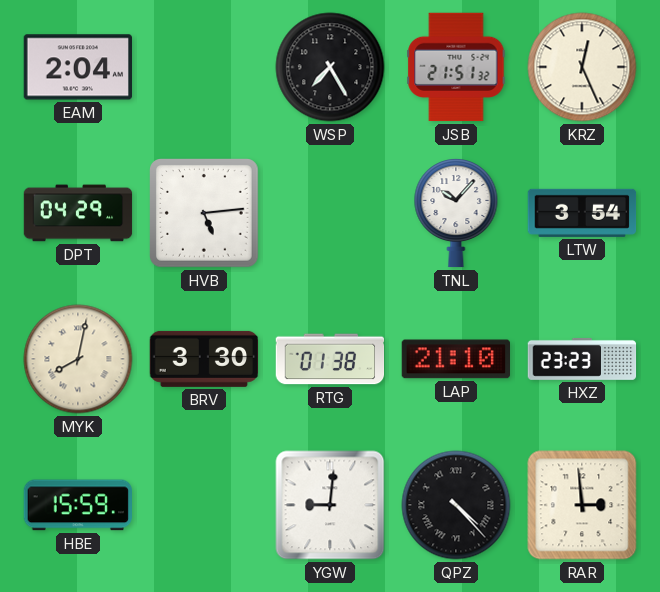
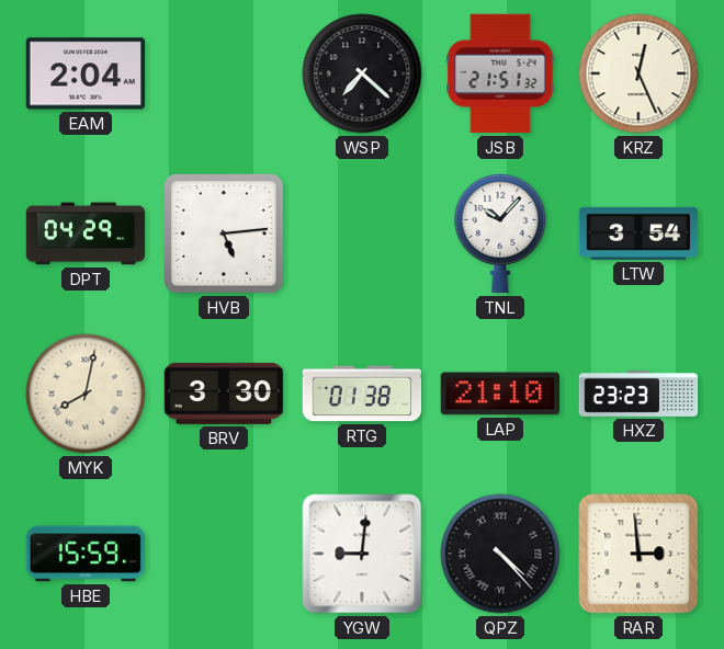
WSP: 7:25 -> 7:22
